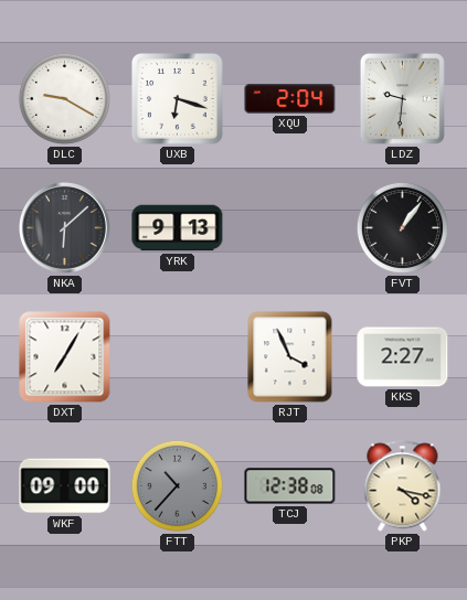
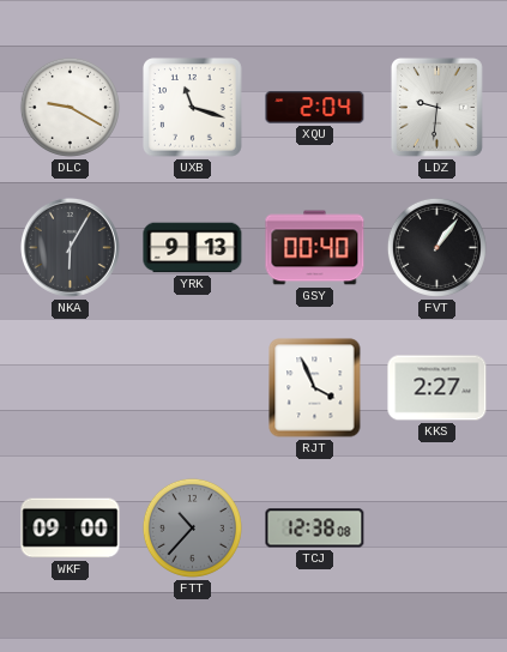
UXB: 6:18 -> 11:18
NKA: 6:08 -> 6:05
GSY: none -> 00:40
DXT: 7:05 -> none
PKP: 4:17 -> none
